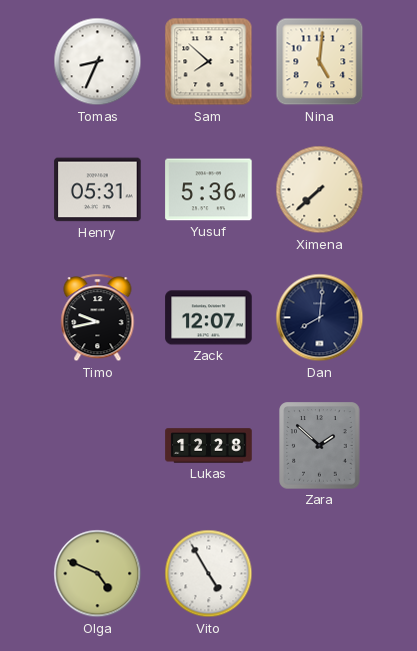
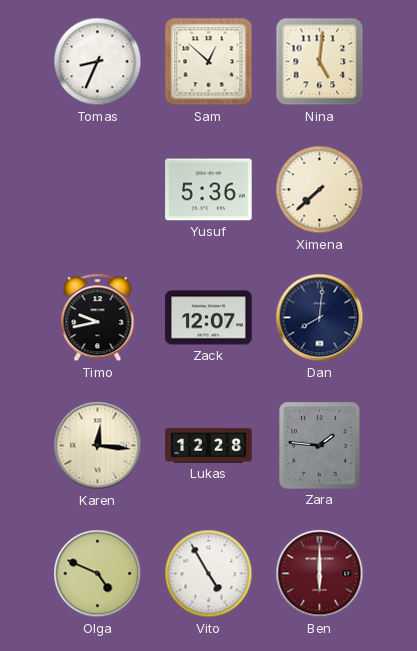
Sam: 7:52 -> 12:52
Henry: 05:31 -> none
Karen: none -> 12:16
Zara: 1:52 -> 1:46
Ben: none -> 6:00
